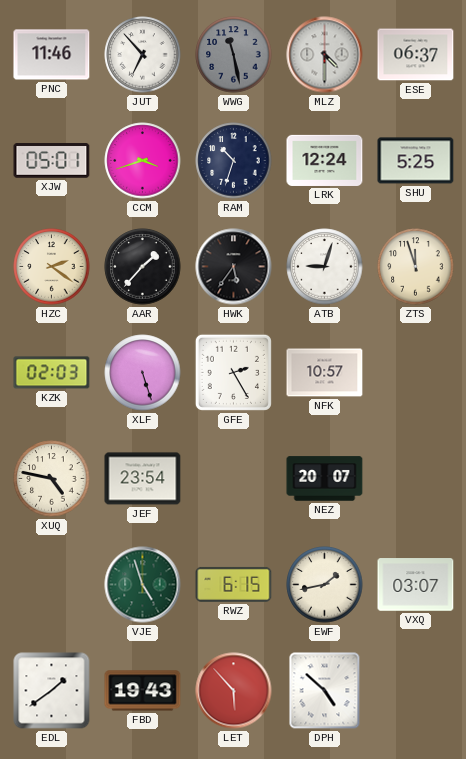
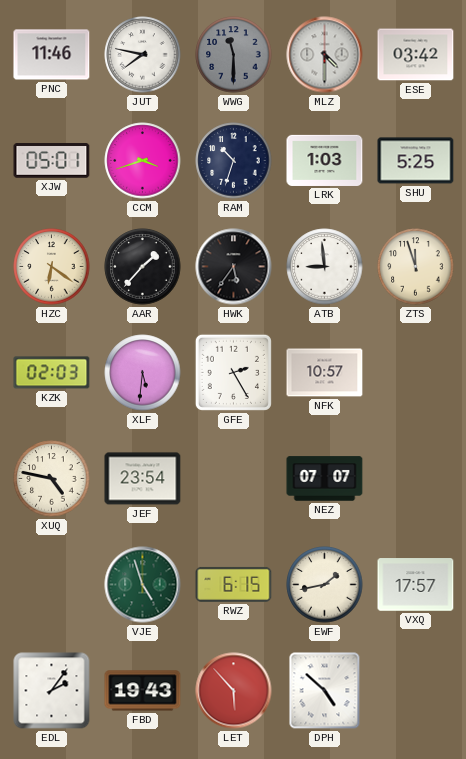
JUT: 6:53 -> 7:47
WWG: 11:28 -> 11:30
ESE: 06:37 -> 03:42
LRK: 12:24 -> 1:03
HZC: 2:21 -> 6:21
ATB: 9:03 -> 8:59
XLF: 5:27 -> 5:31
NEZ: 20:07 -> 07:07
VXQ: 03:07 -> 17:57
EDL: 1:39 -> 2:06
